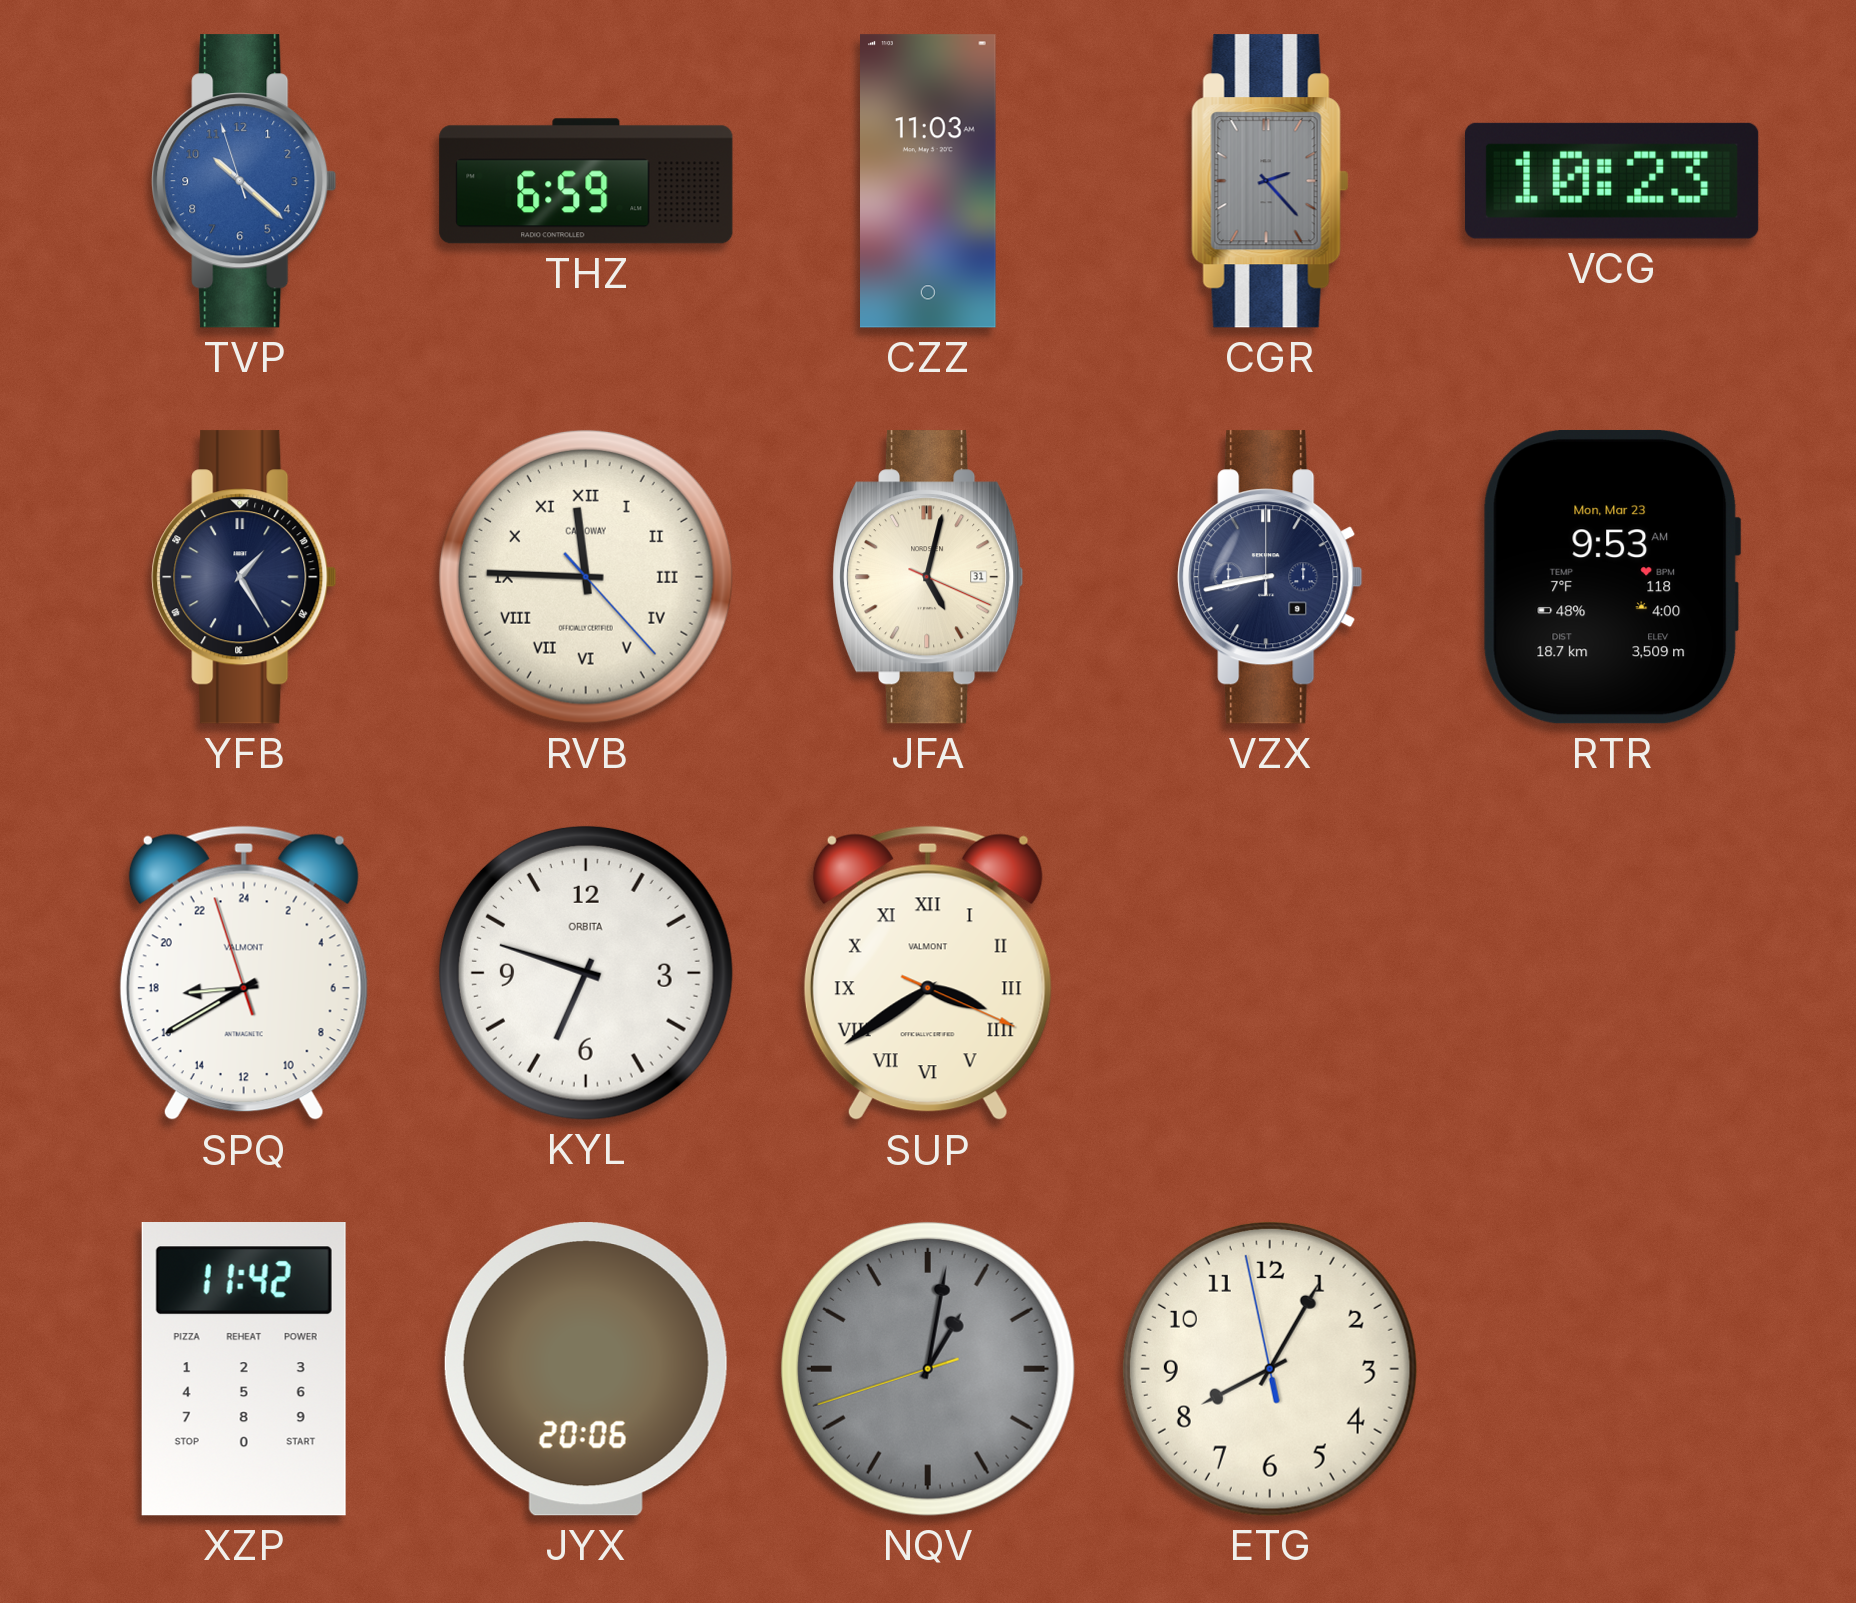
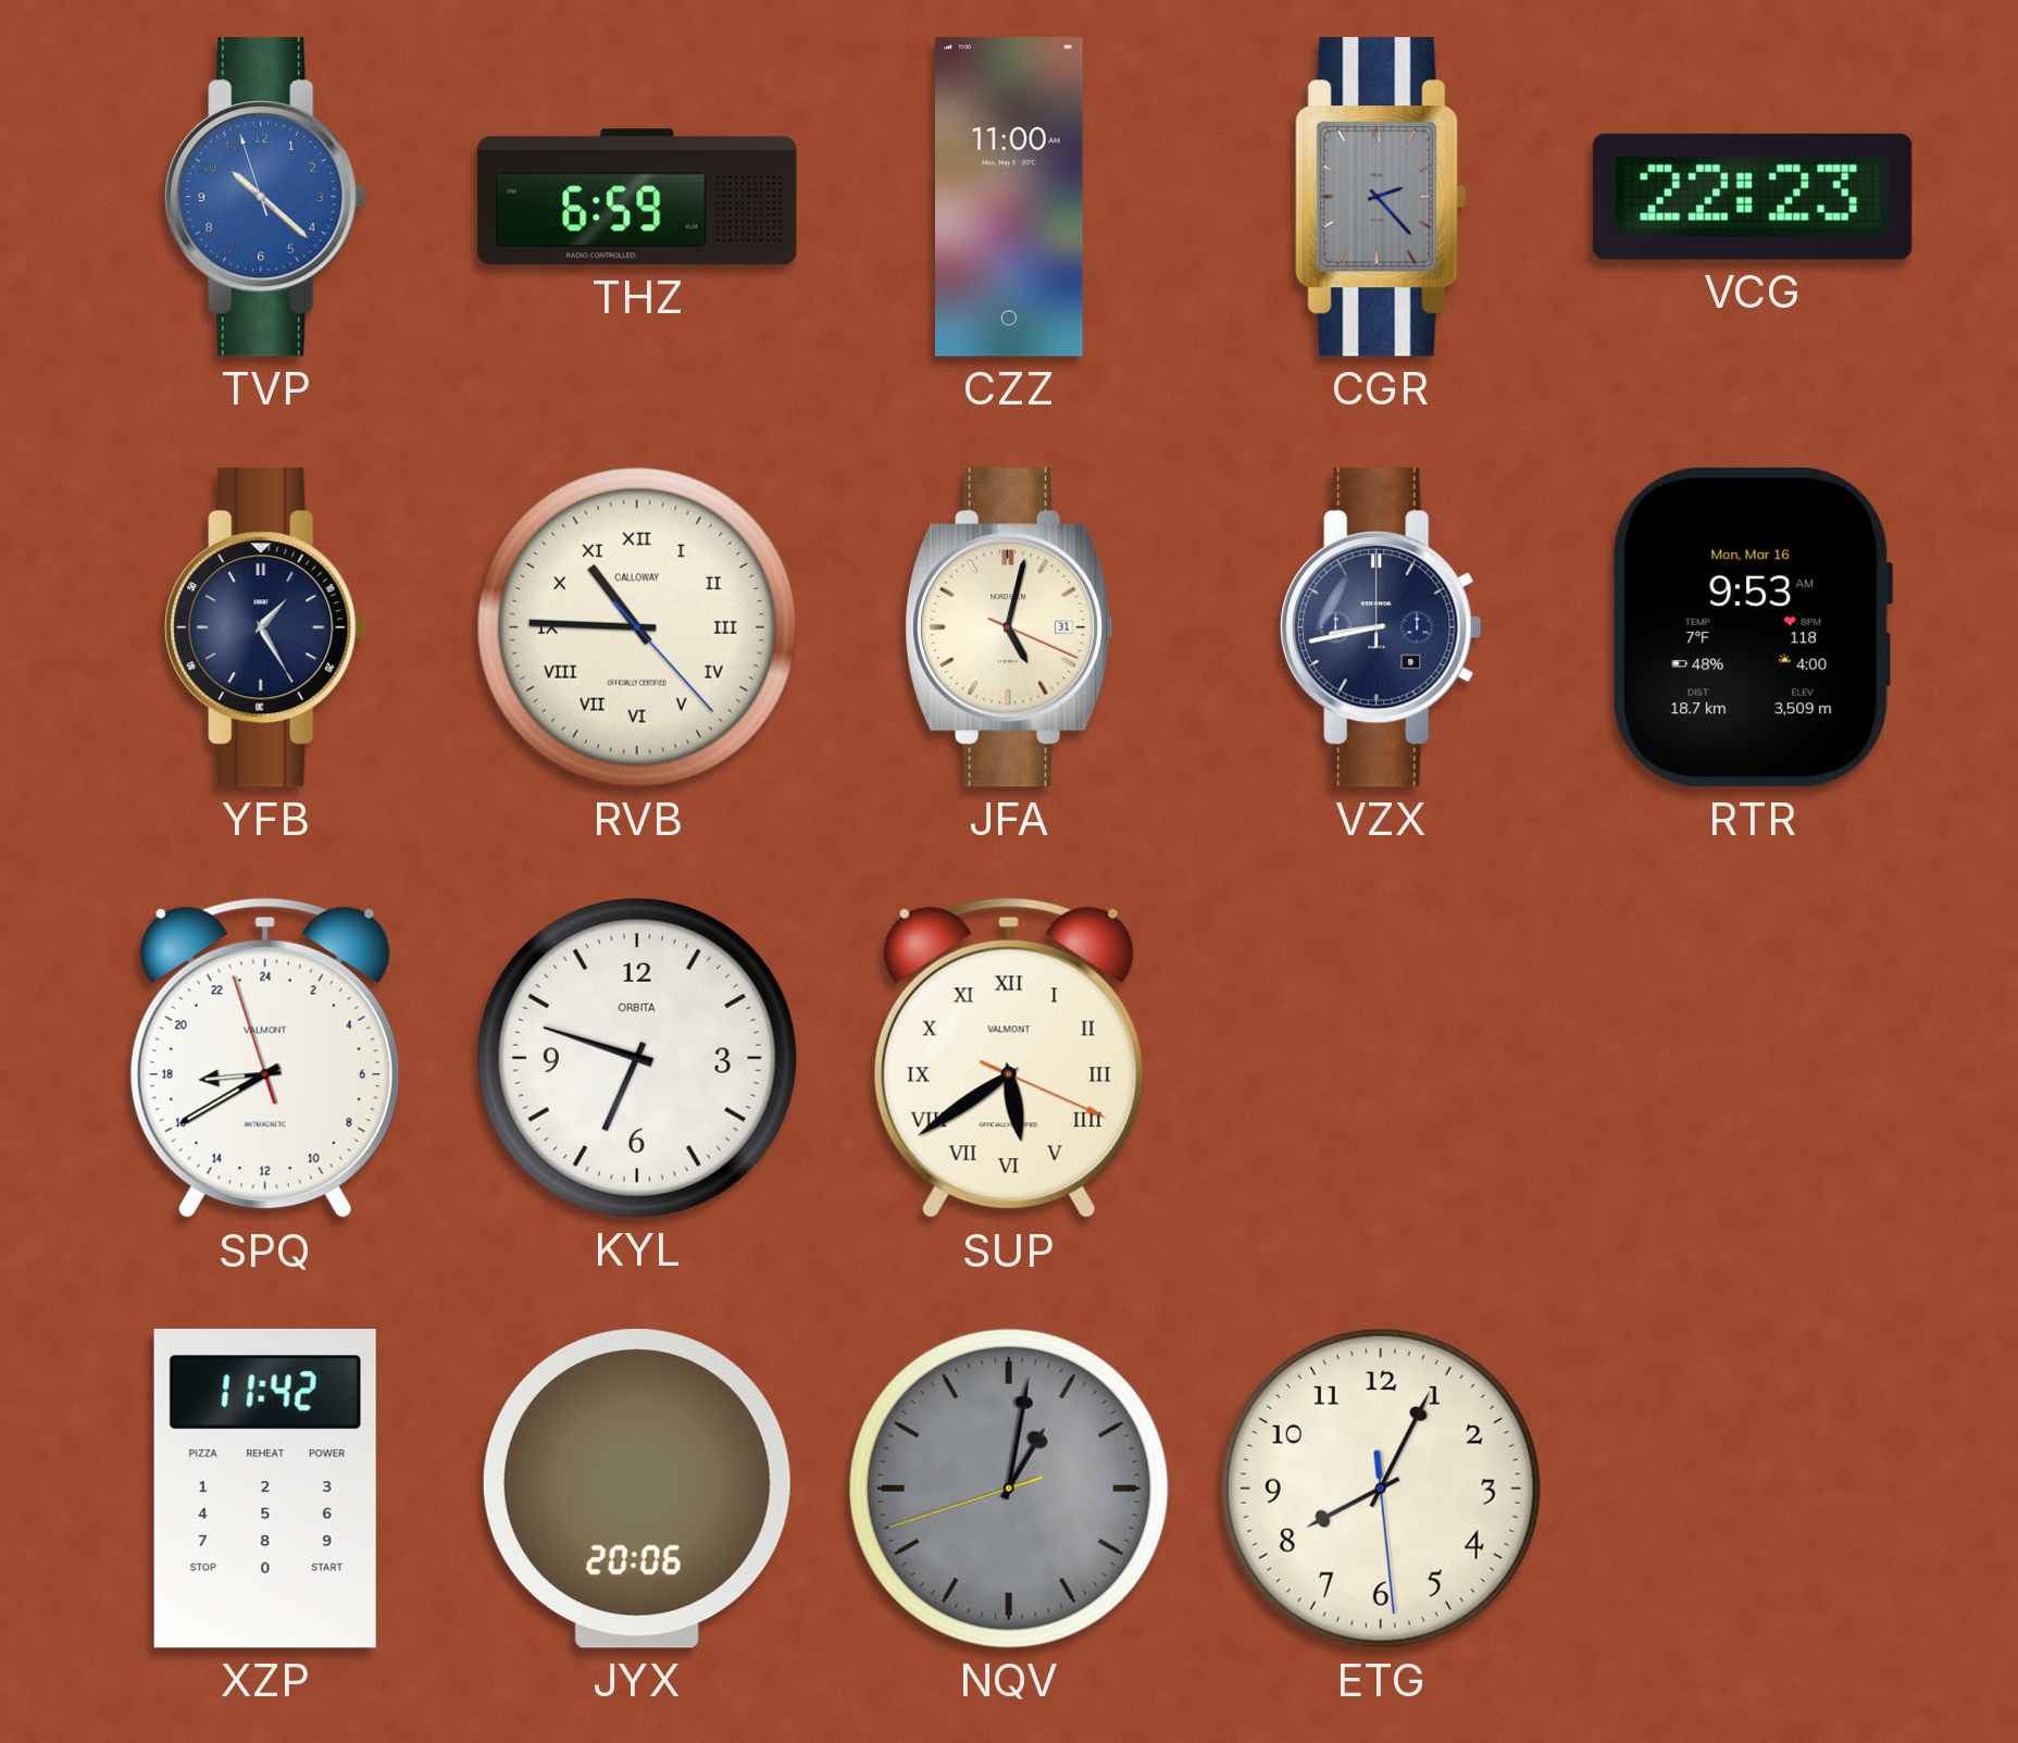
CZZ: 11:03 -> 11:00
VCG: 10:23 -> 22:23
RVB: 11:45 -> 10:45
RTR date: Mon, Mar 23 -> Mon, Mar 16
SUP: 3:39 -> 5:39
ETG: 8:04:58 -> 8:04:29
